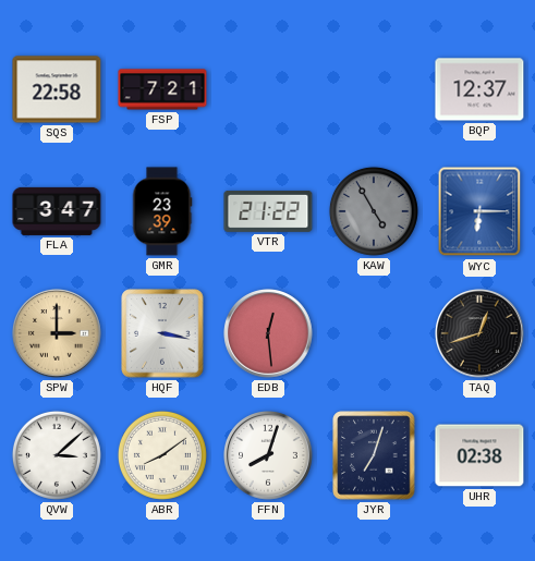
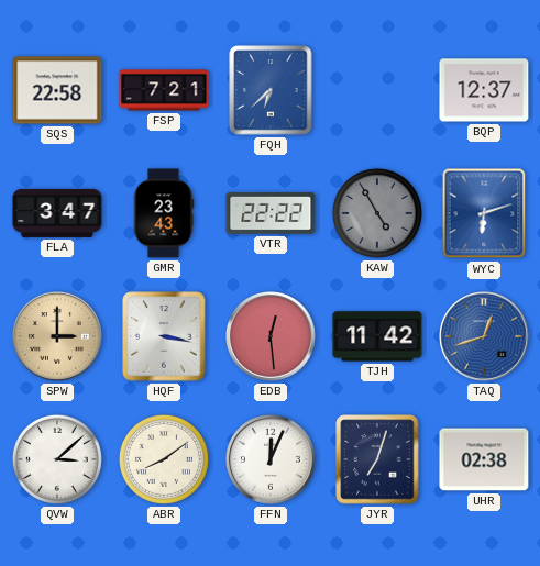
FQH: none -> 6:38
GMR: 23:39 -> 23:43
VTR: 21:22 -> 22:22
WYC: 6:15 -> 6:12
TJH: none -> 11:42
TAQ dial: black -> blue
FFN: 8:03 -> 12:04
